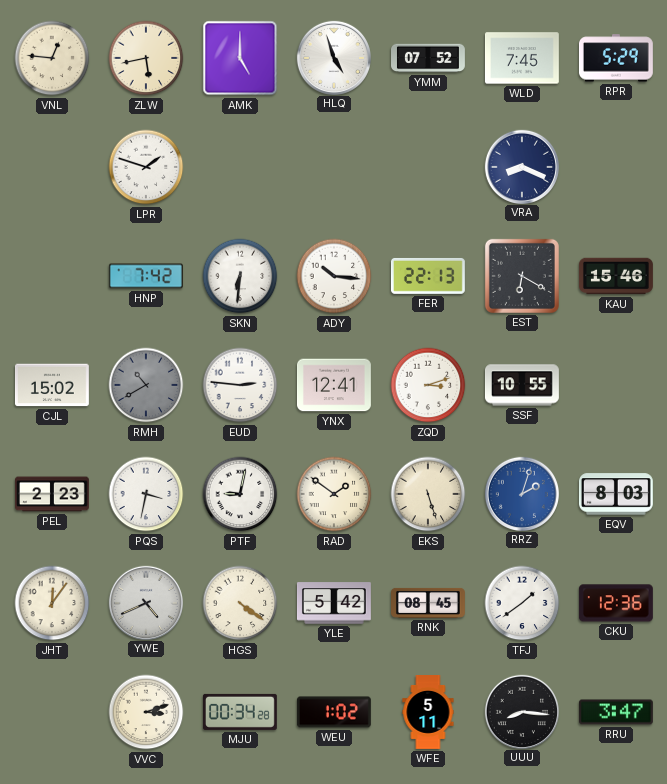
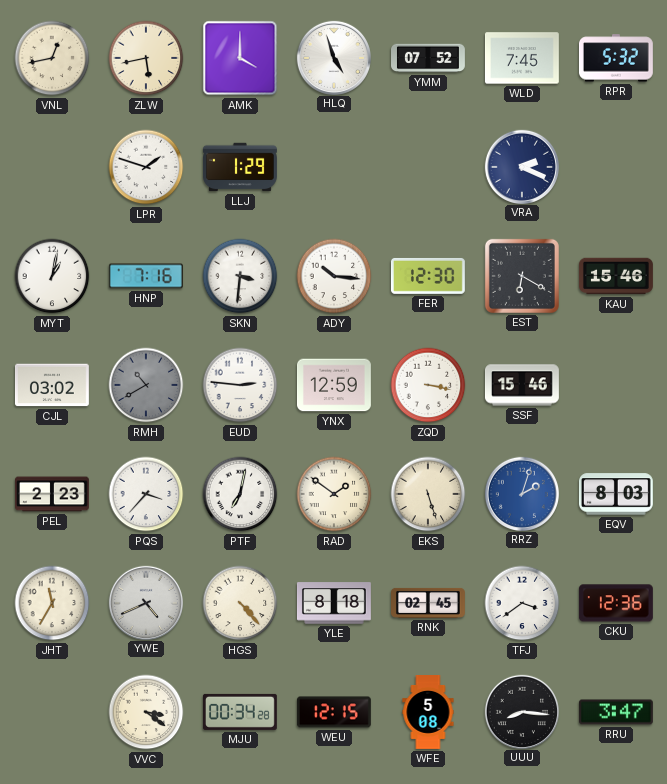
VNL: 12:46 -> 12:43
AMK: 5:00 -> 4:00
RPR: 5:29 -> 5:32
LLJ: none -> 1:29
VRA: 8:19 -> 2:19
MYT: none -> 1:02
HNP: 7:42 -> 7:16
SKN: 6:31 -> 3:31
FER: 22:13 -> 12:30
CJL: 15:02 -> 03:02
YNX: 12:41 -> 12:59
ZQD: 3:12 -> 3:17
SSF: 10:55 -> 15:46
PQS: 3:32 -> 3:37
PTF: 9:02 -> 7:02
JHT: 12:06 -> 11:35
HGS: 4:21 -> 4:23
YLE: 5:42 -> 8:18
RNK: 08:45 -> 02:45
TFJ: 1:39 -> 3:39
VVC: 3:12 -> 3:21
WEU: 1:02 -> 12:15
WFE: 5:11 -> 5:08
